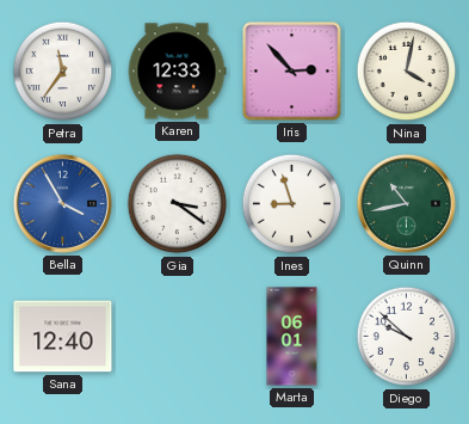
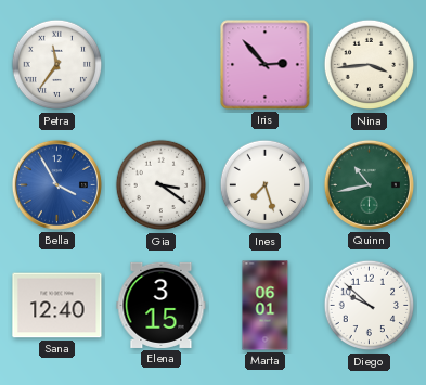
Karen: 12:33 -> none
Nina: 4:02 -> 3:44
Ines: 8:57 -> 7:27
Elena: none -> 3:15
